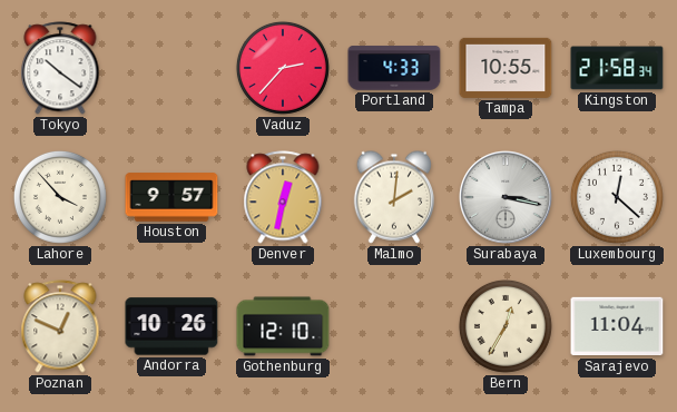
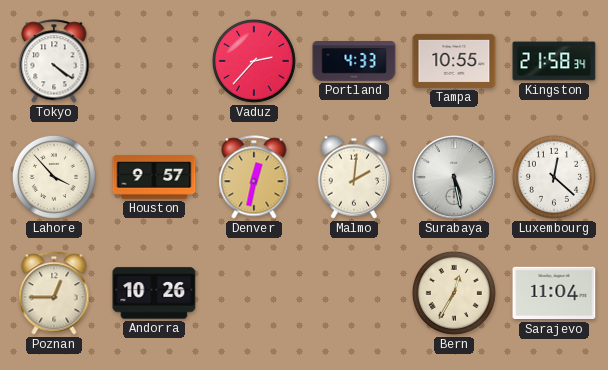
Tokyo: 10:21 -> 4:21
Surabaya: 3:17 -> 5:28
Poznan: 12:49 -> 12:45
Gothenburg: 12:10 -> none
